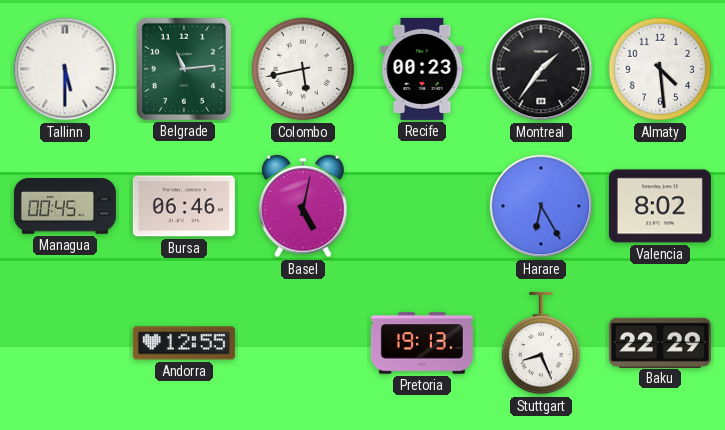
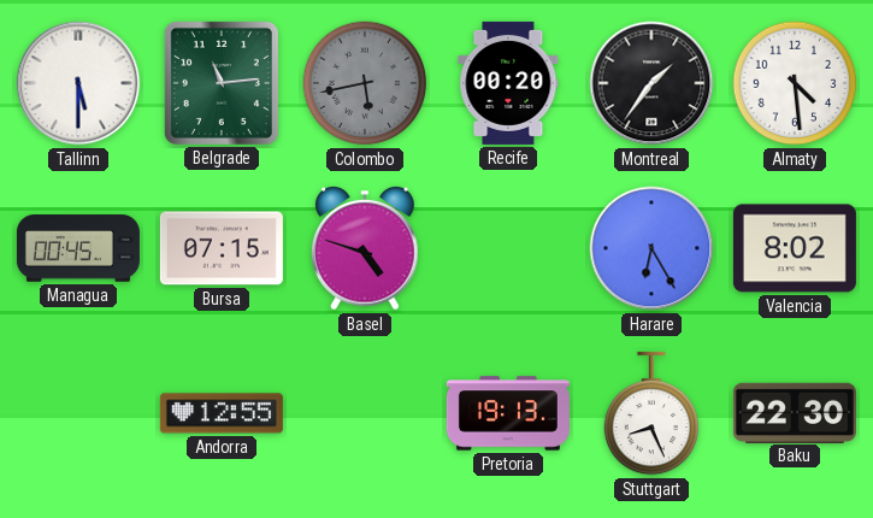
Colombo dial: white -> grey
Recife: 00:23 -> 00:20
Bursa: 06:46 -> 07:15
Basel: 5:02 -> 4:48
Baku: 22:29 -> 22:30
